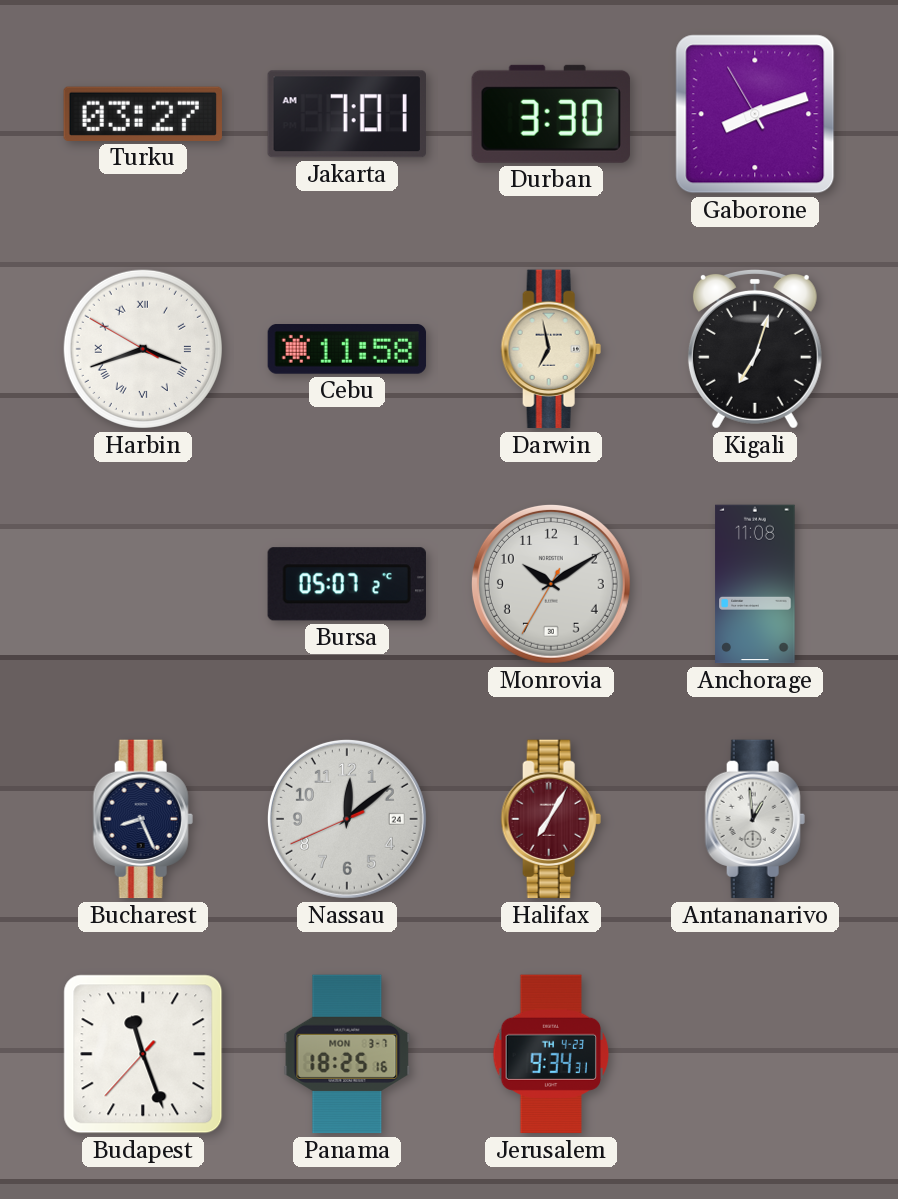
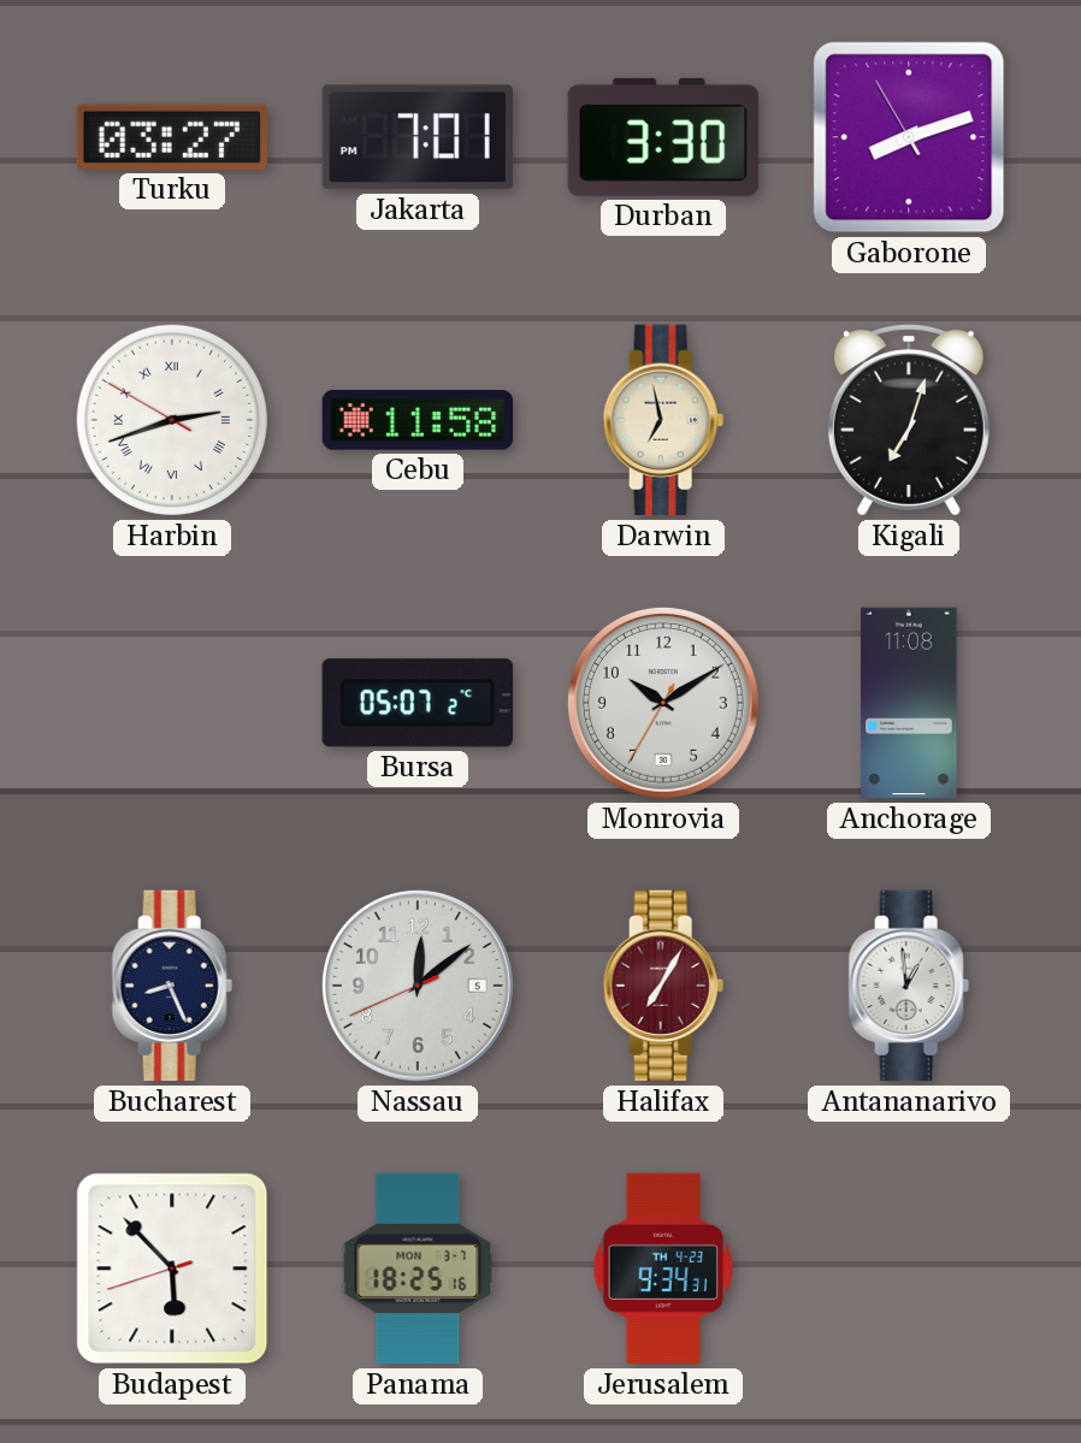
Jakarta: 7:01 AM -> 7:01 PM
Harbin: 3:41 -> 2:41
Nassau date: 24 -> 5
Budapest: 11:26 -> 5:52
